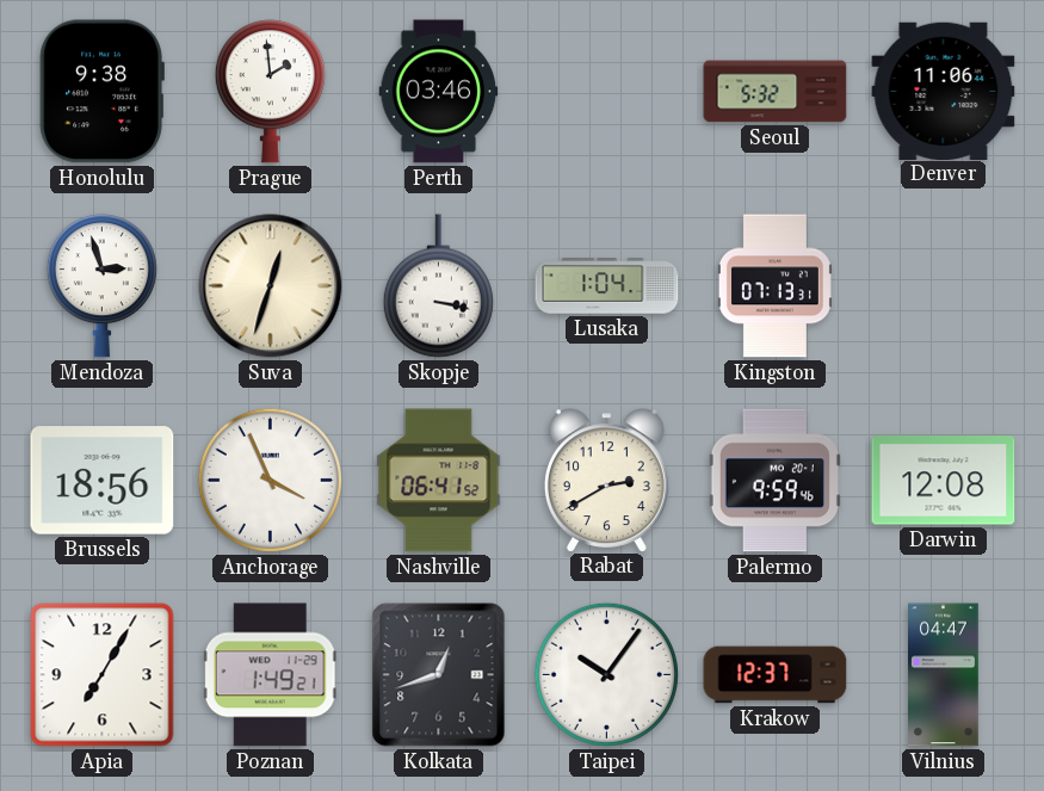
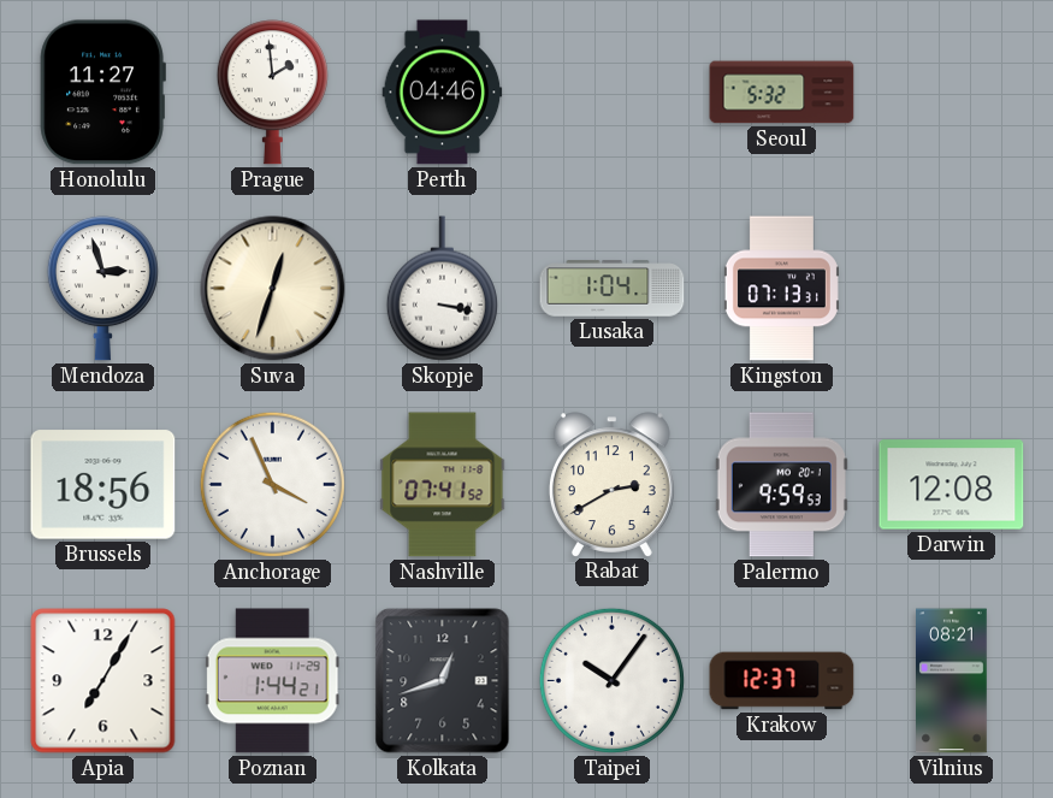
Honolulu: 9:38 -> 11:27
Perth: 03:46 -> 04:46
Denver: 11:06 -> none
Nashville: 06:41 -> 07:41
Palermo: 9:59:46 -> 9:59:53
Poznan: 1:49 -> 1:44
Vilnius: 04:47 -> 08:21
